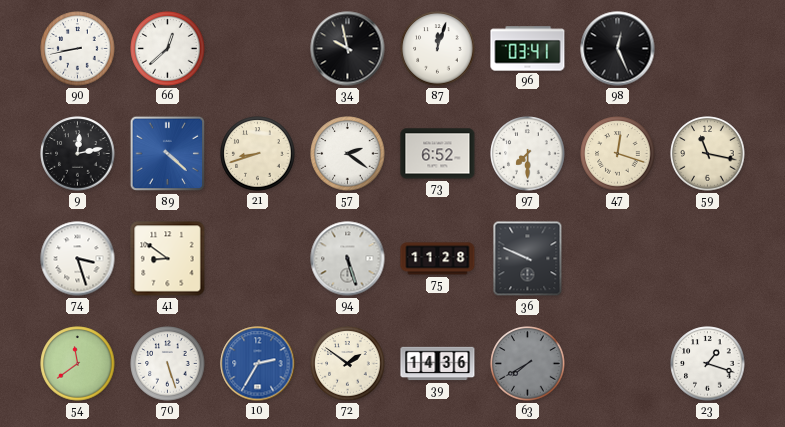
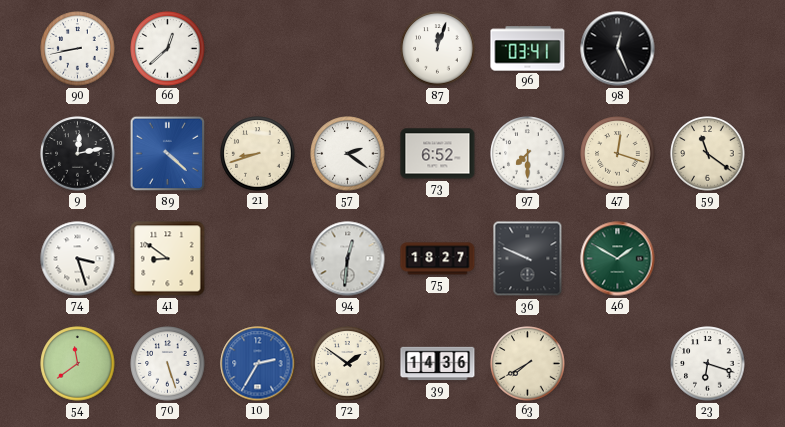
34: 9:58 -> none
59: 11:17 -> 11:21
94: 5:27 -> 12:31
75: 11:28 -> 18:27
46: none -> 1:50
63 dial: grey -> cream
23: 1:18 -> 6:18
